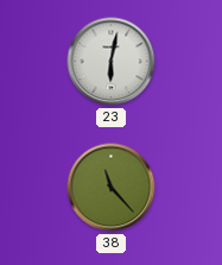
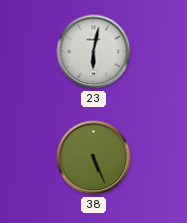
38: 11:23 -> 5:26
